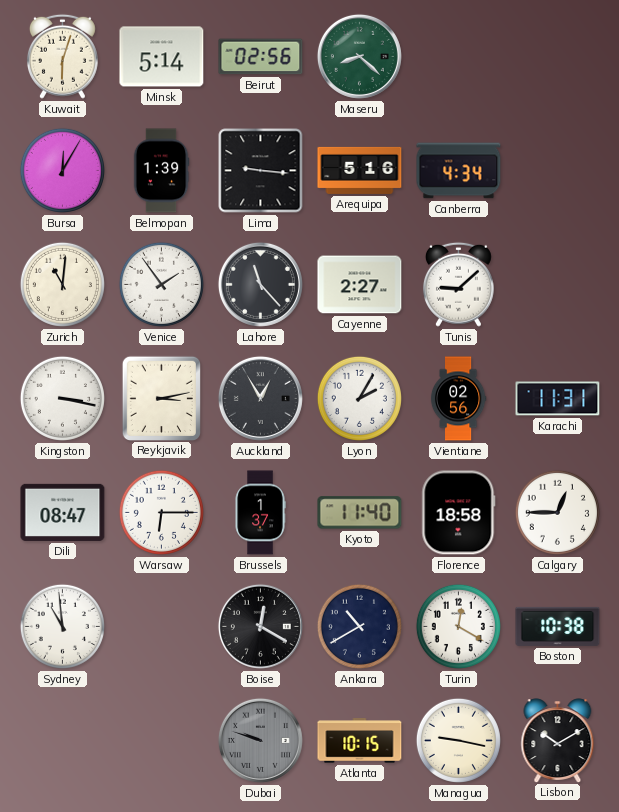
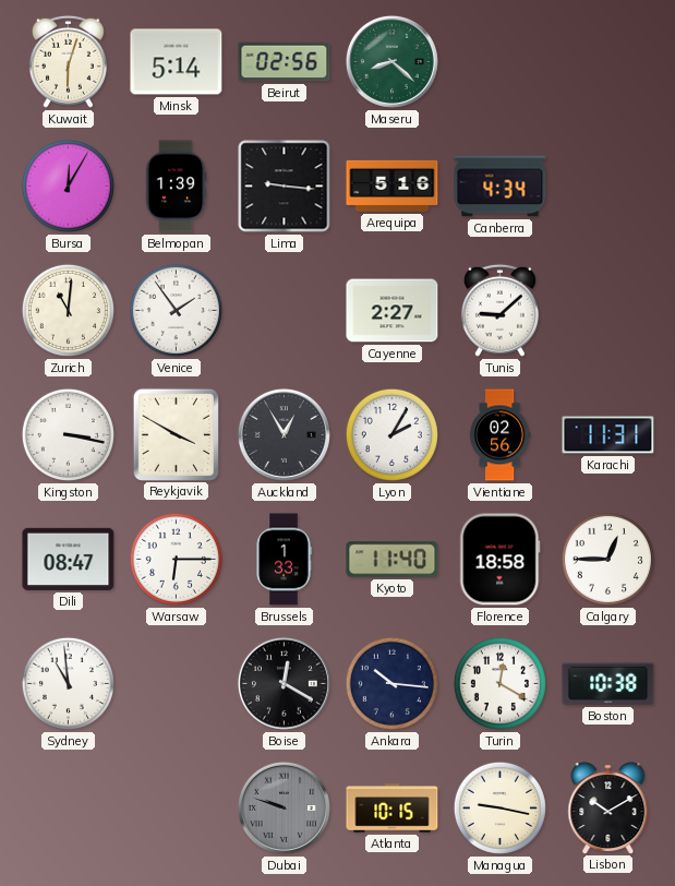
Lahore: 11:23 -> none
Reykjavik: 3:13 -> 3:50
Brussels: 1:37 -> 1:33
Ankara: 10:40 -> 10:16
